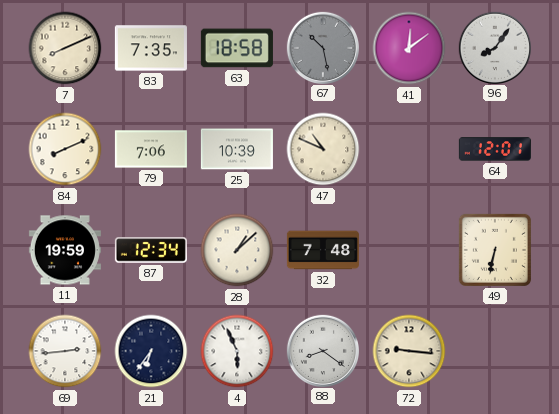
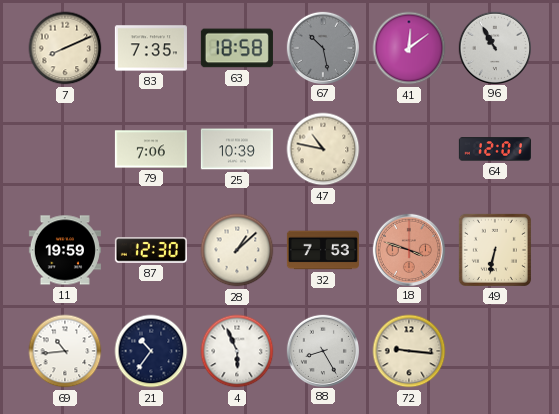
96: 8:06 -> 10:55
84: 8:11 -> none
47: 10:49 -> 10:47
87: 12:34 -> 12:30
32: 7:48 -> 7:53
18: none -> 3:48
69: 2:44 -> 10:44
21: 6:36 -> 10:36
88: 8:21 -> 8:25
